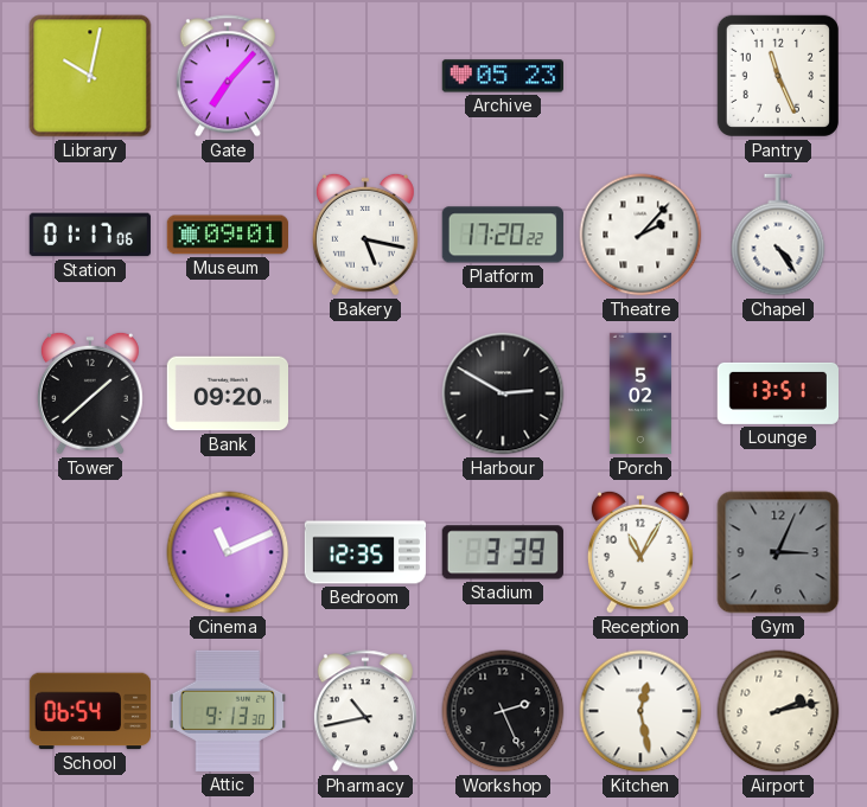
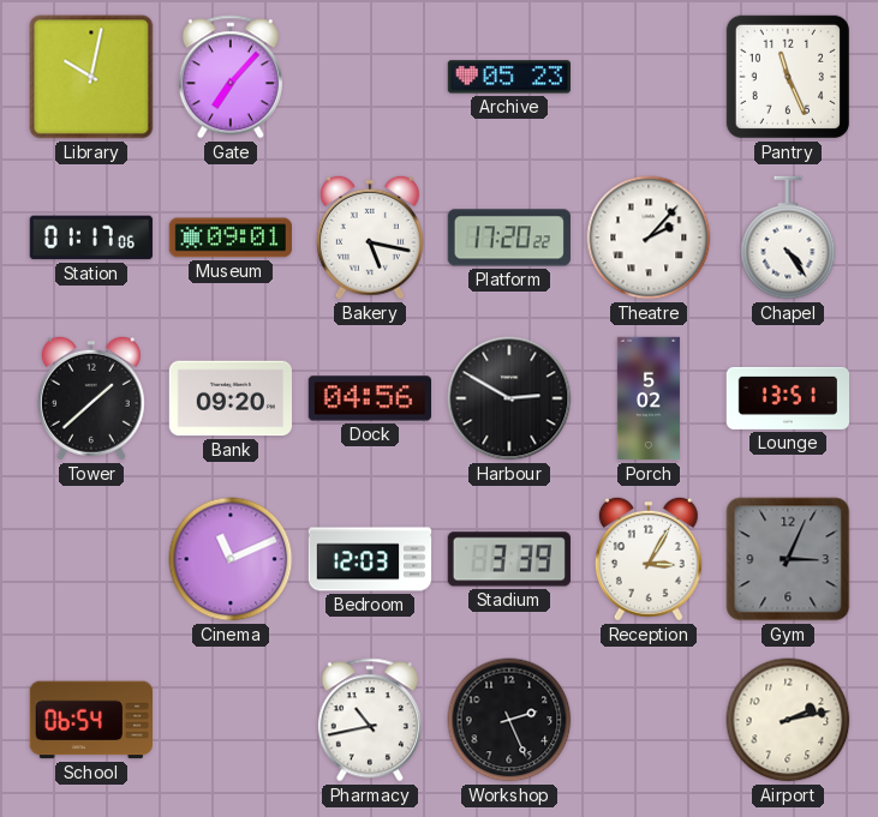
Dock: none -> 04:56
Bedroom: 12:35 -> 12:03
Reception: 11:05 -> 3:05
Attic: 9:13 -> none
Kitchen: 12:28 -> none
